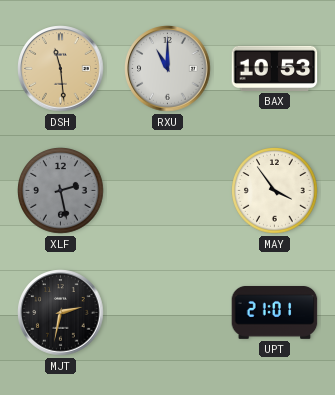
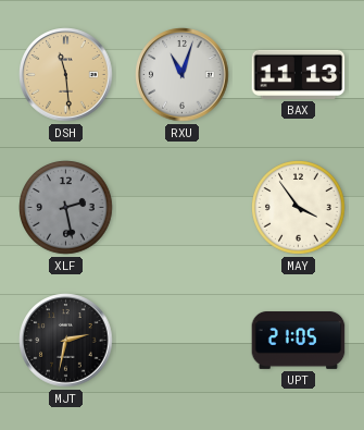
RXU: 11:00 -> 11:03
BAX: 10:53 -> 11:13
UPT: 21:01 -> 21:05
